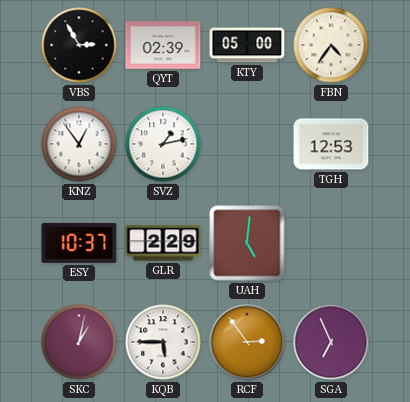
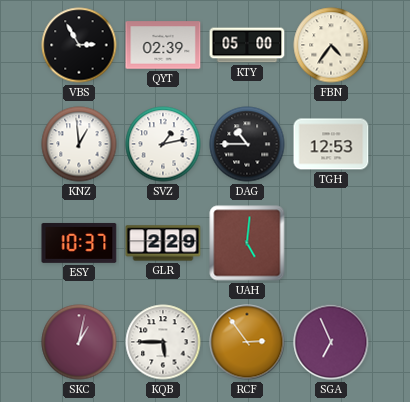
KNZ: 12:54 -> 12:59
DAG: none -> 10:45
